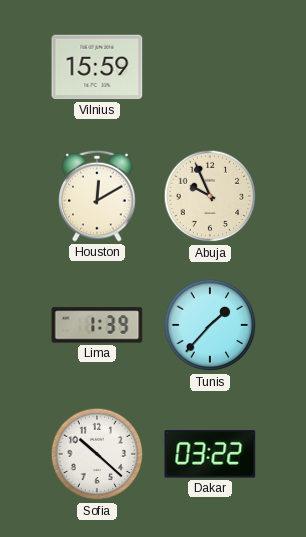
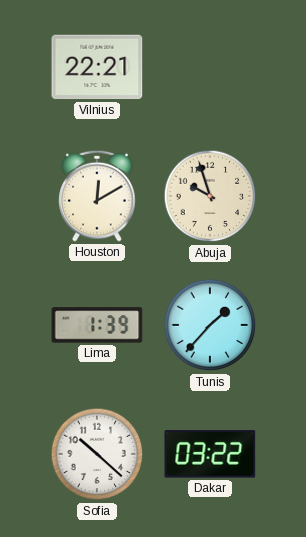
Vilnius: 15:59 -> 22:21
Abuja: 9:56 -> 9:57
